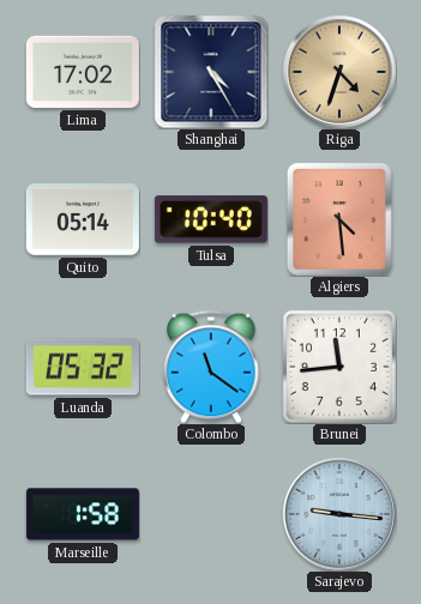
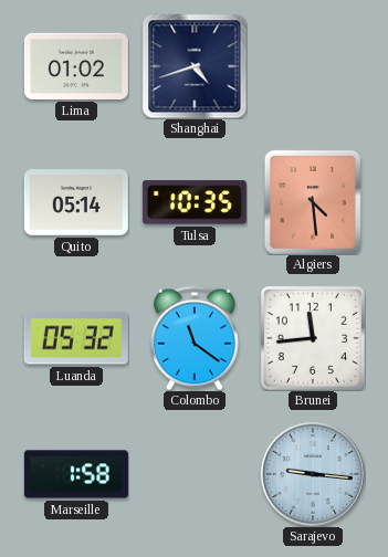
Lima: 17:02 -> 01:02
Shanghai: 4:25 -> 4:42
Riga: 4:33 -> none
Tulsa: 10:40 -> 10:35
